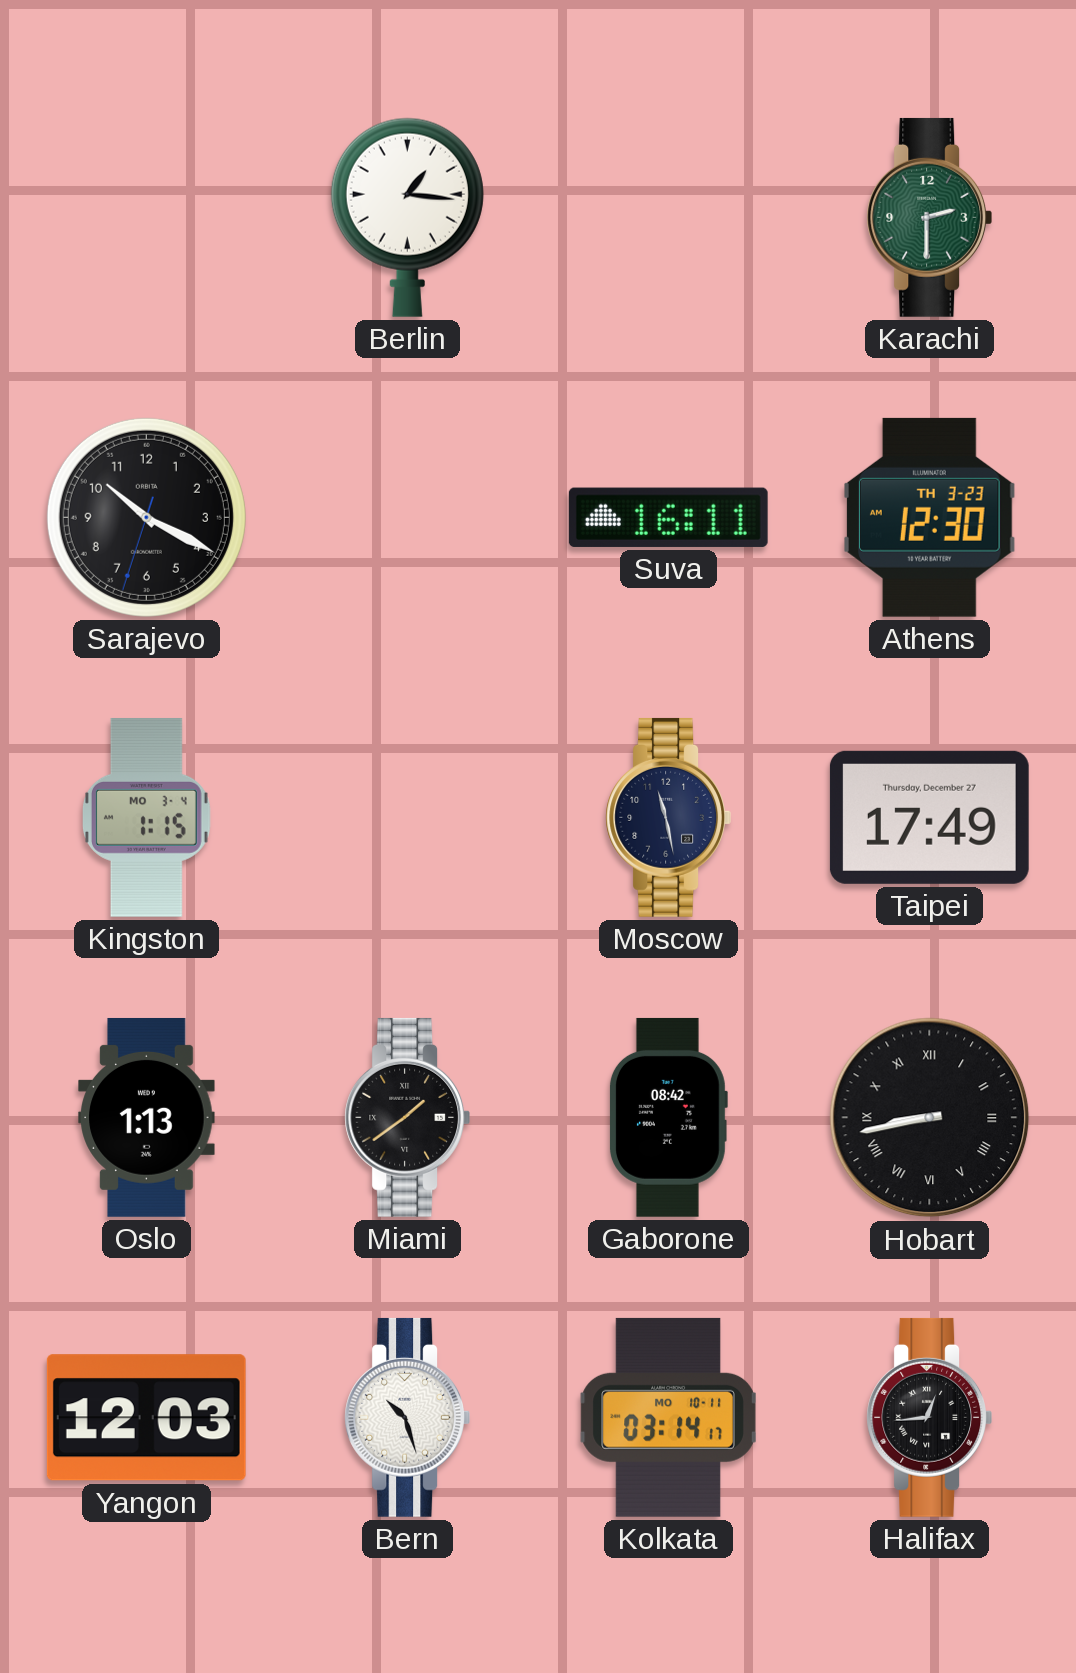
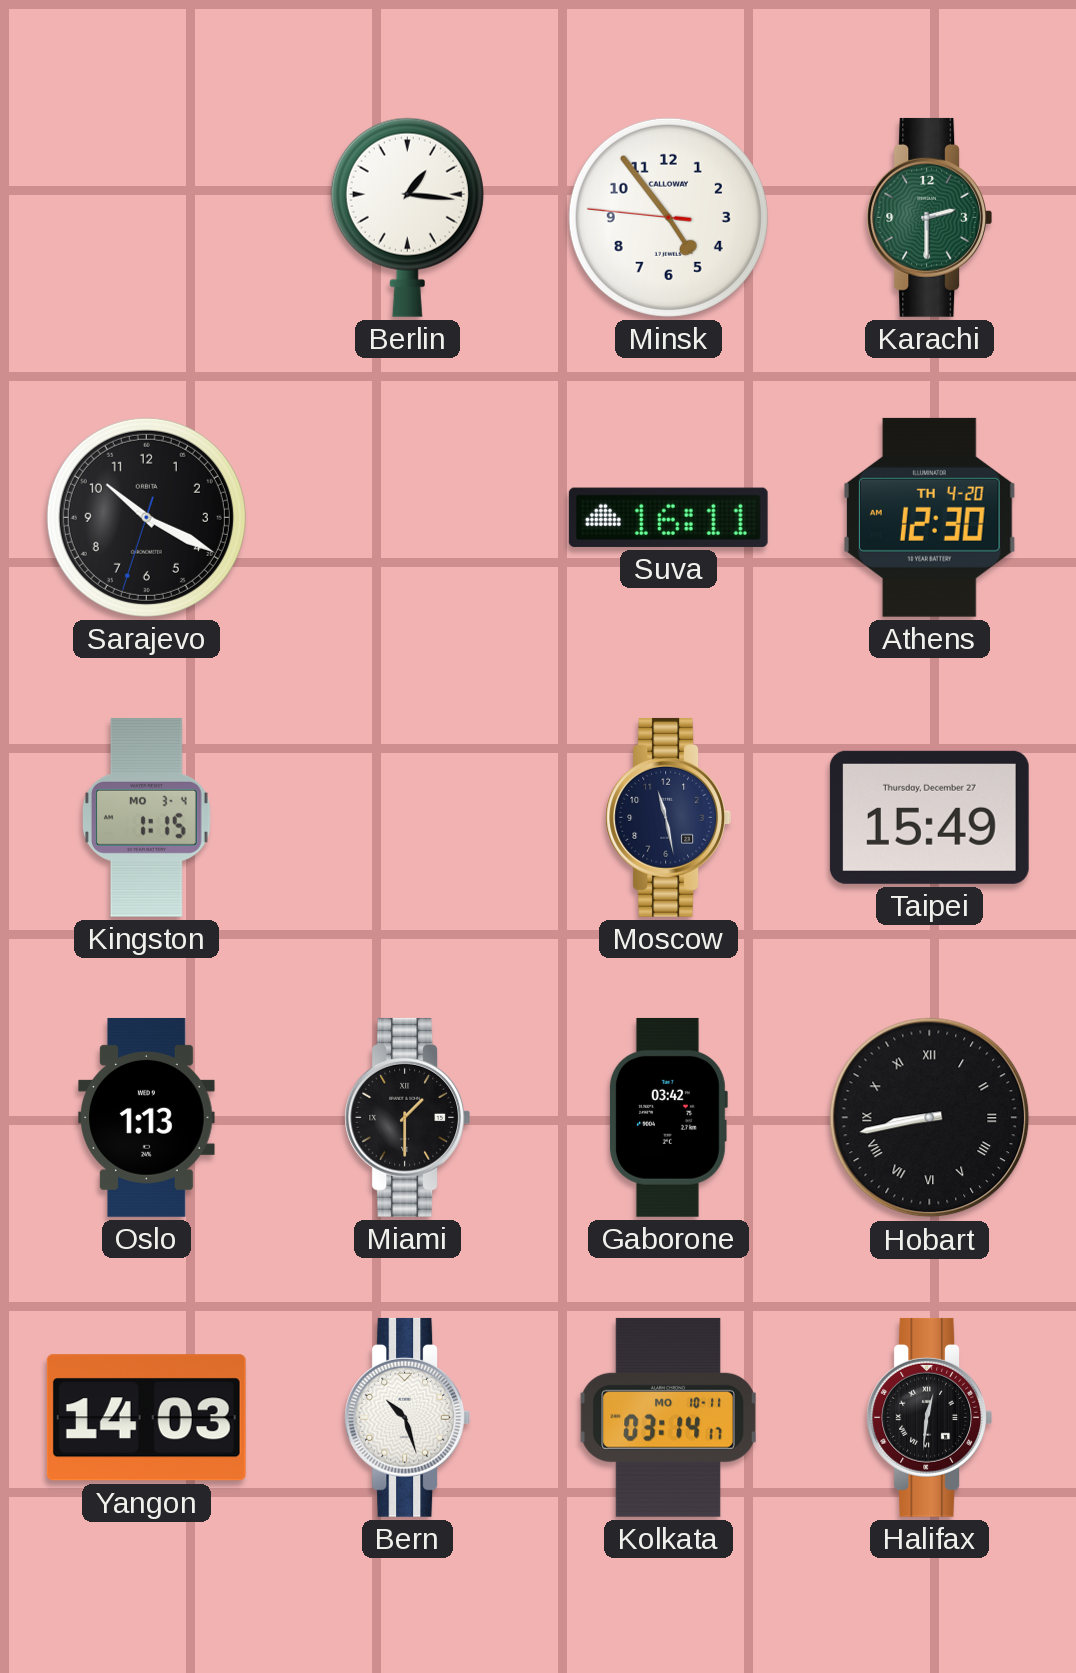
Minsk: none -> 4:53
Athens date: TH 3-23 -> TH 4-20
Taipei: 17:49 -> 15:49
Miami: 1:39 -> 1:30
Gaborone: 08:42 -> 03:42
Yangon: 12:03 -> 14:03
Halifax: 12:44 -> 12:31
